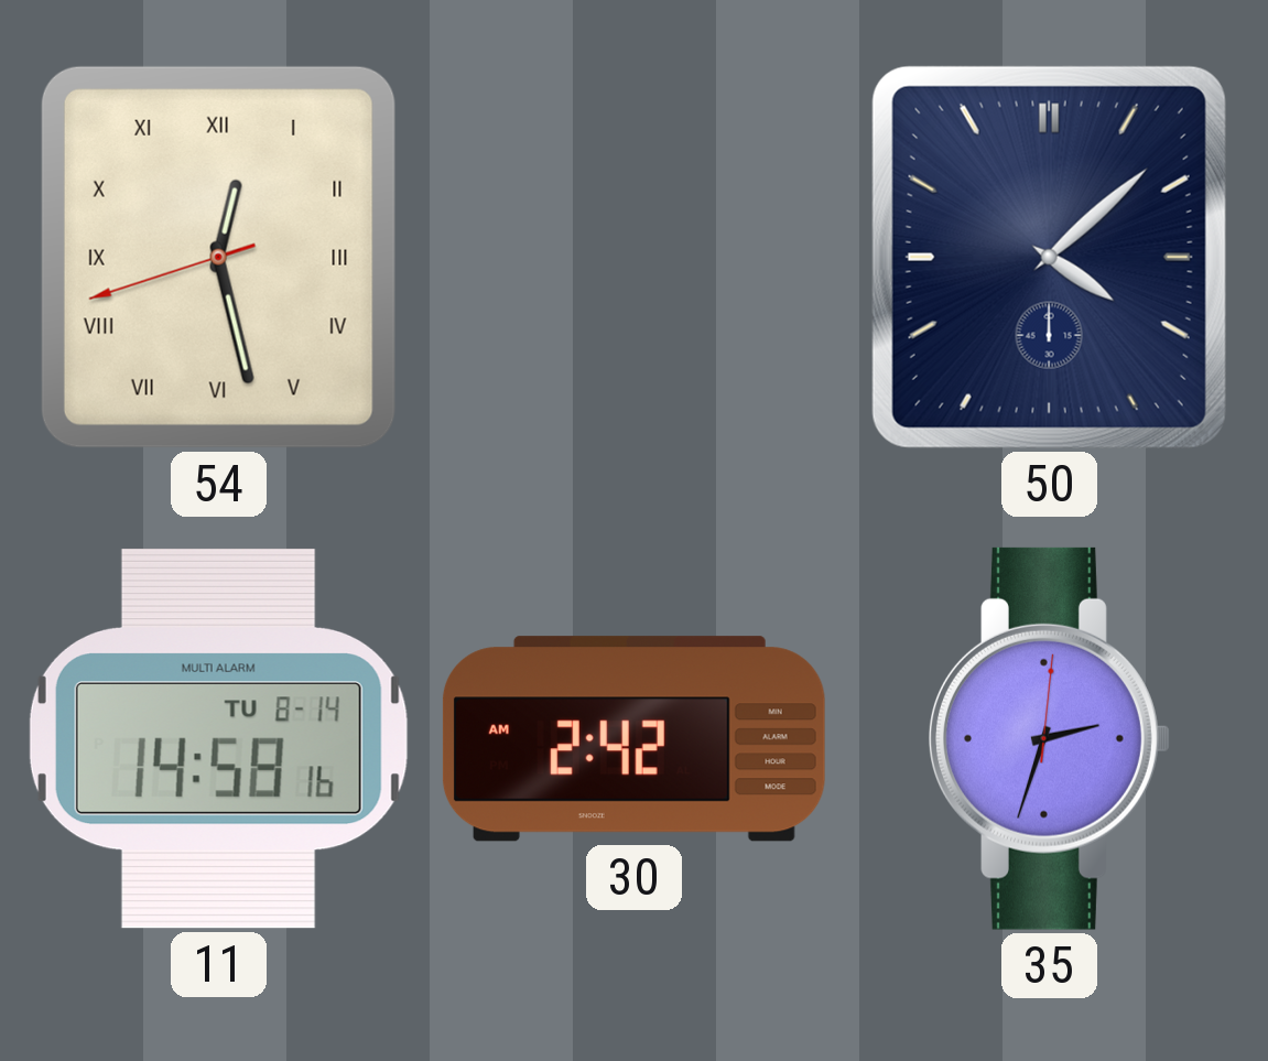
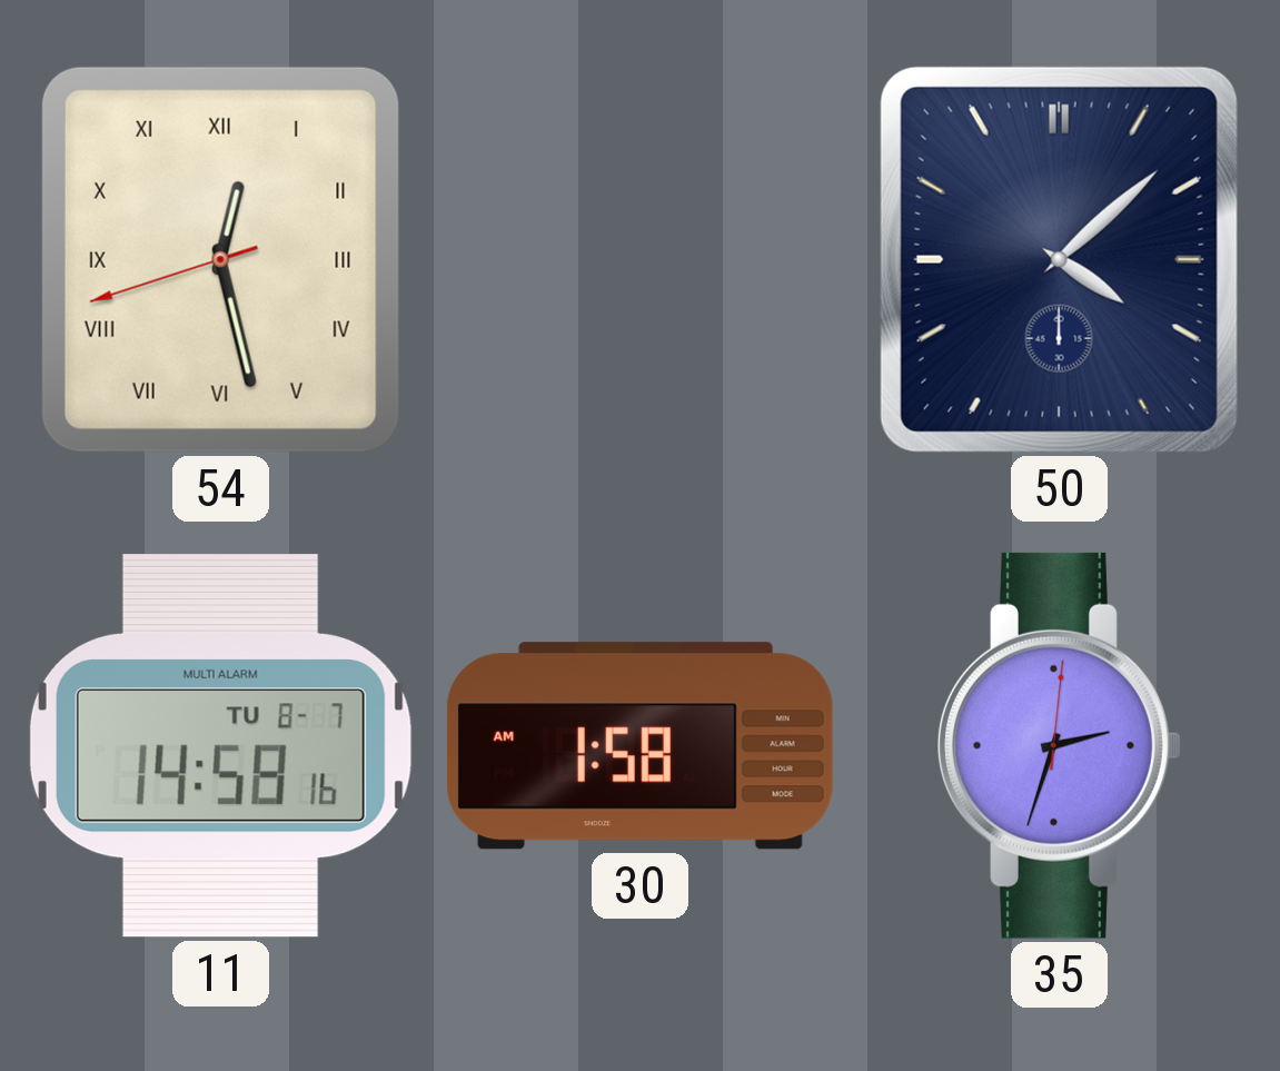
11 date: TU 8-14 -> TU 8-7
30: 2:42 -> 1:58
